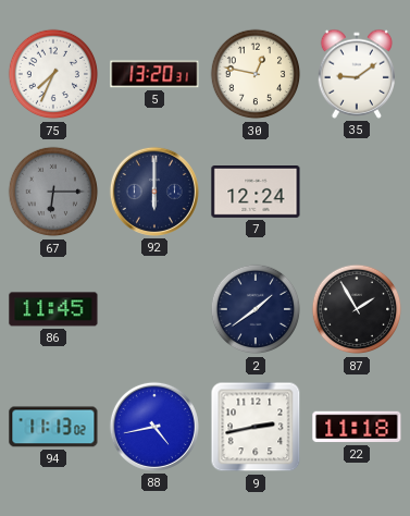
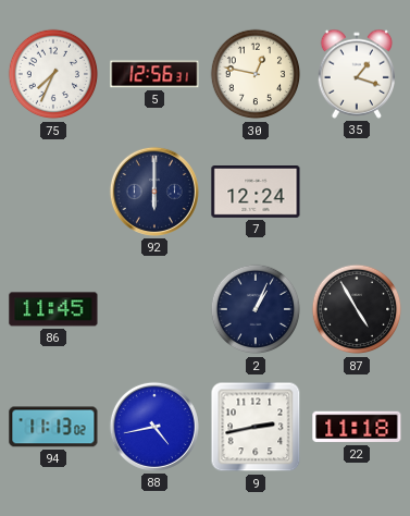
5: 13:20 -> 12:56
35: 9:09 -> 1:18
67: 6:15 -> none
2: 1:39 -> 1:04
87: 1:55 -> 4:55
